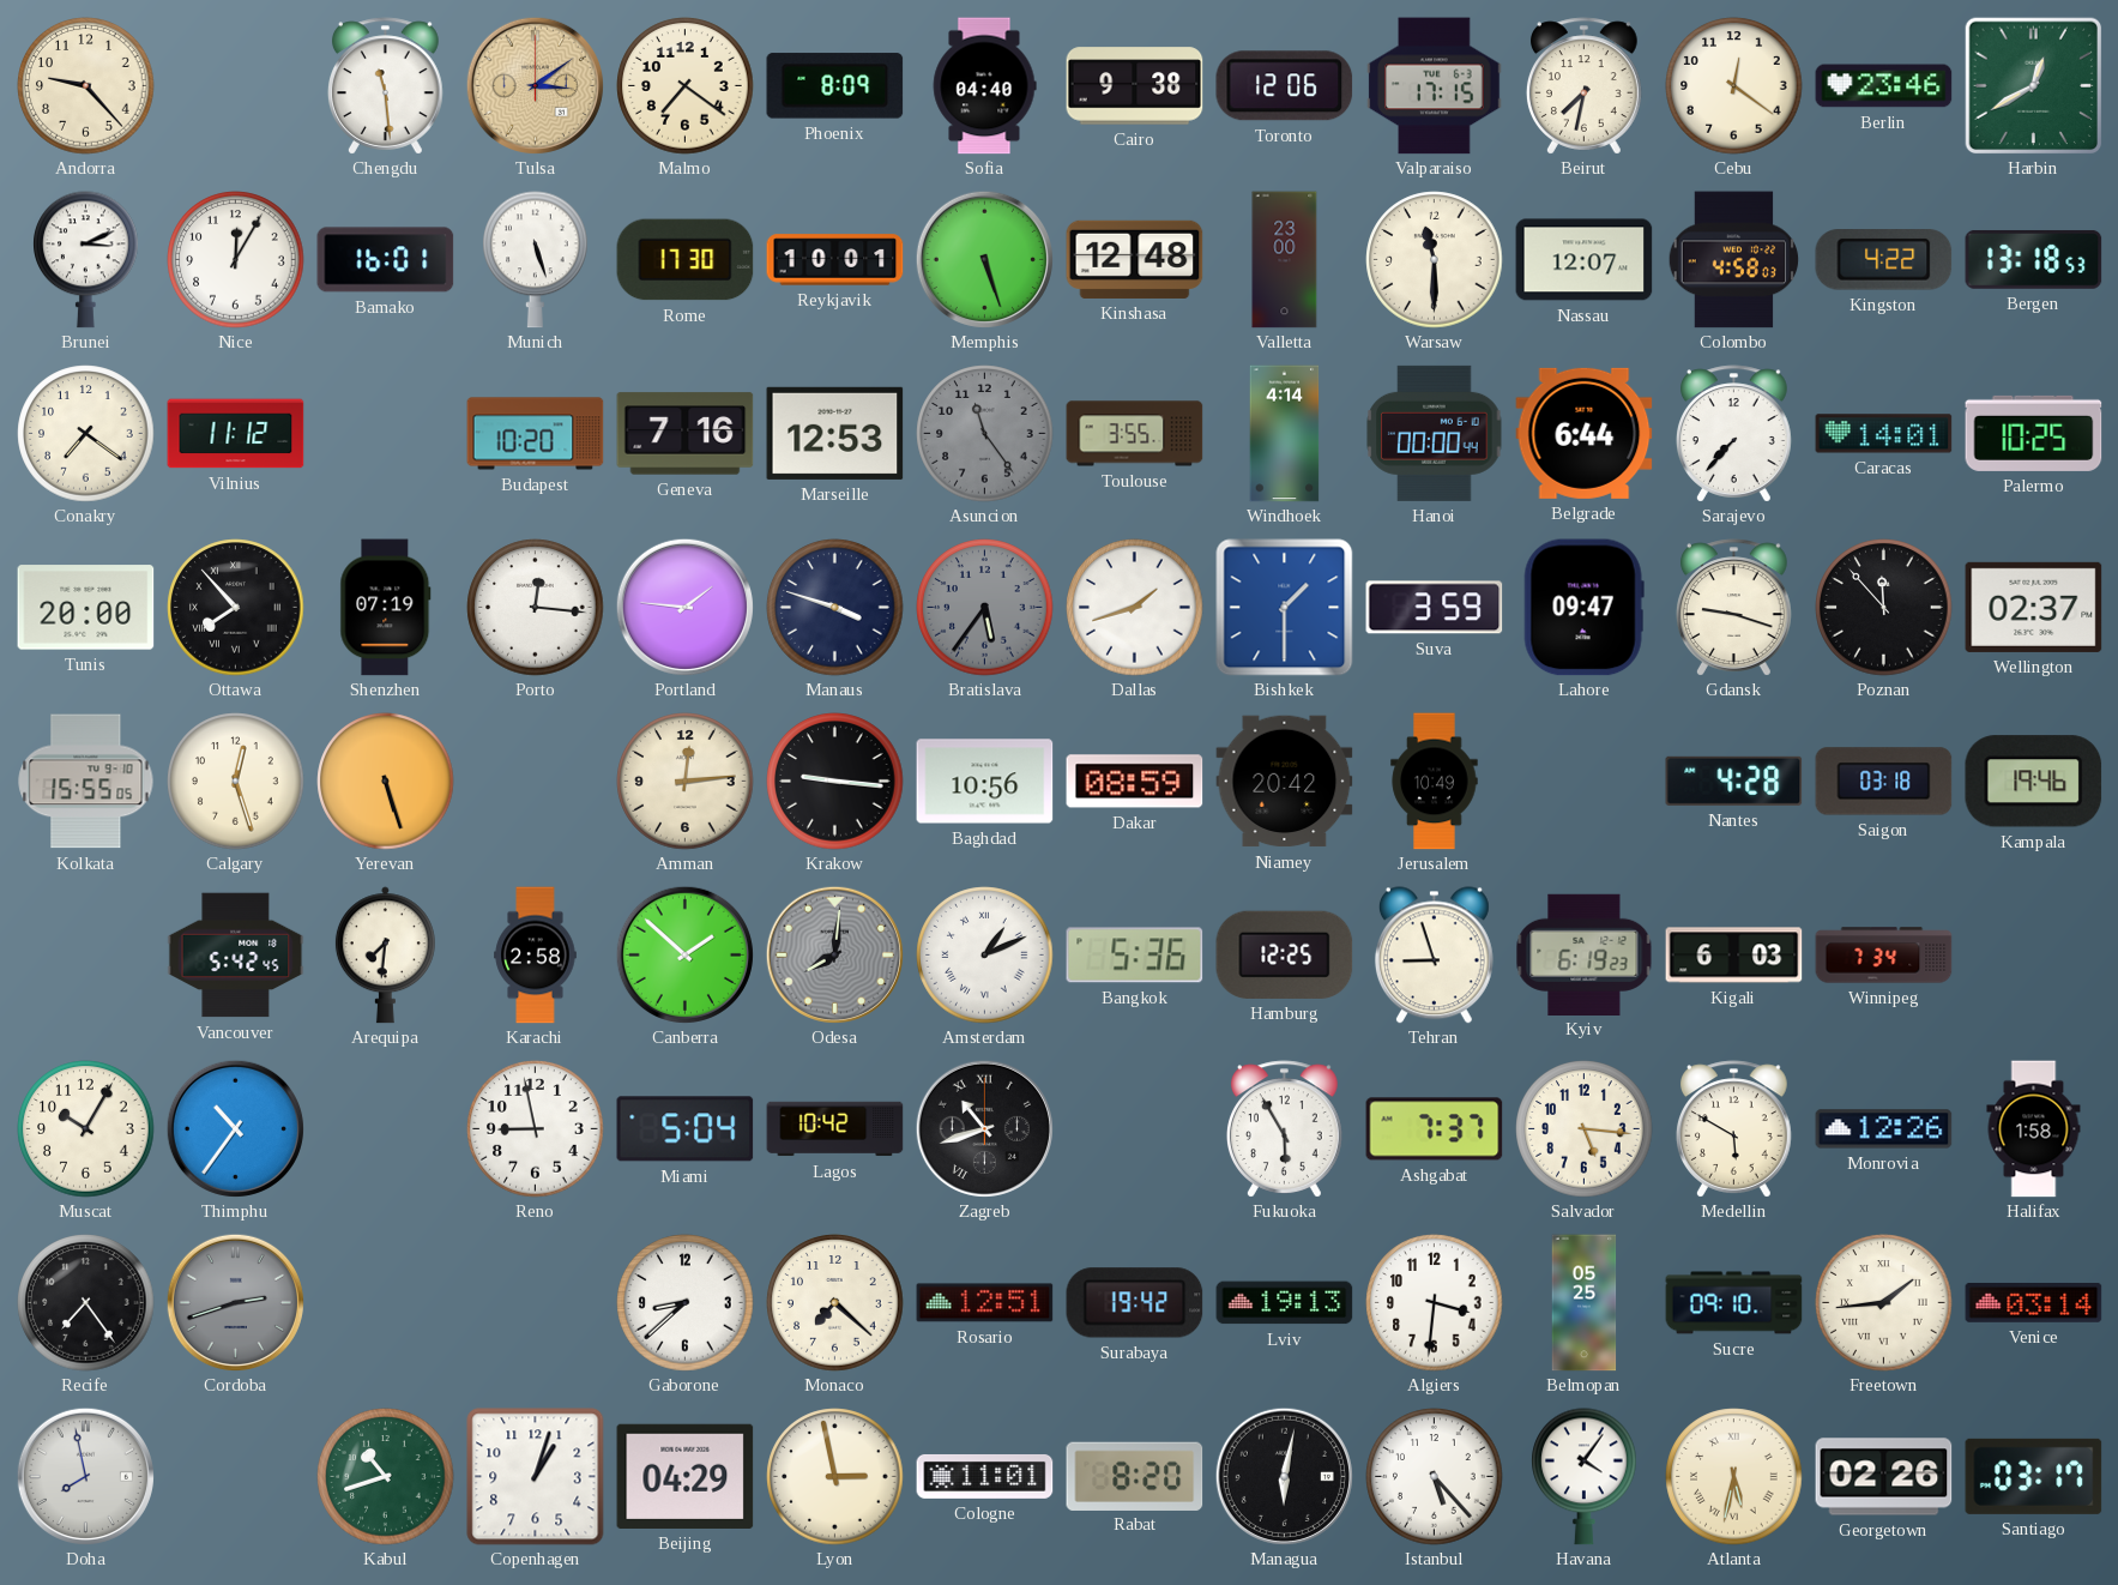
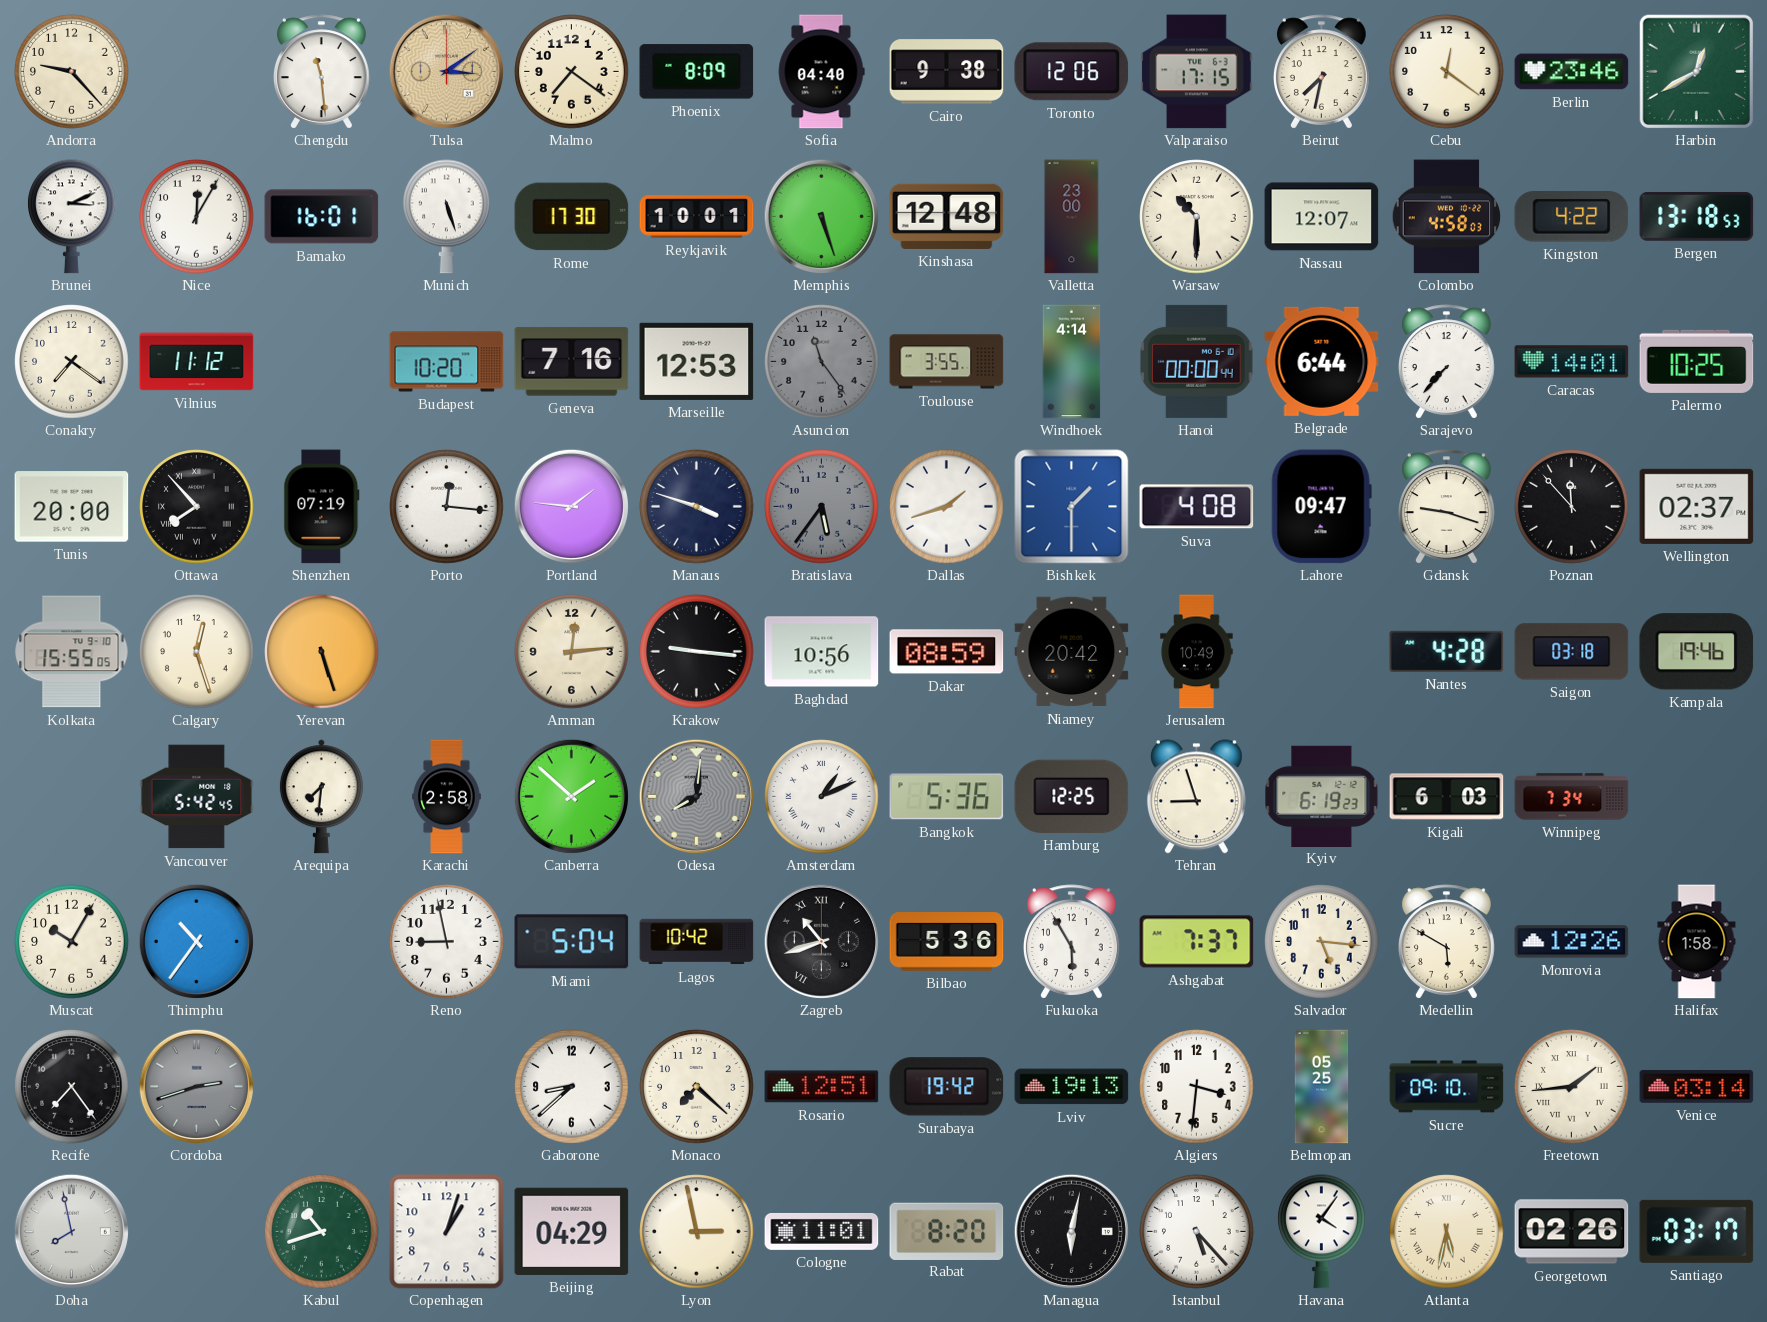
Warsaw: 11:30 -> 10:30
Suva: 3:59 -> 4:08
Bilbao: none -> 5:36
